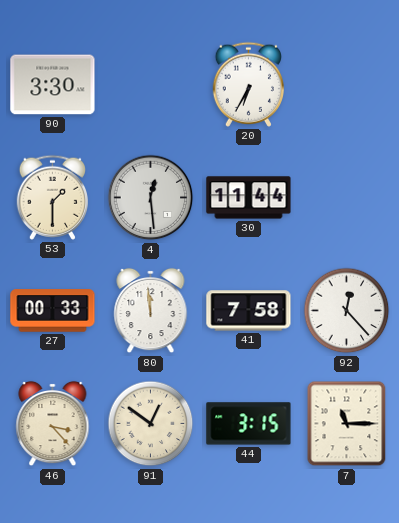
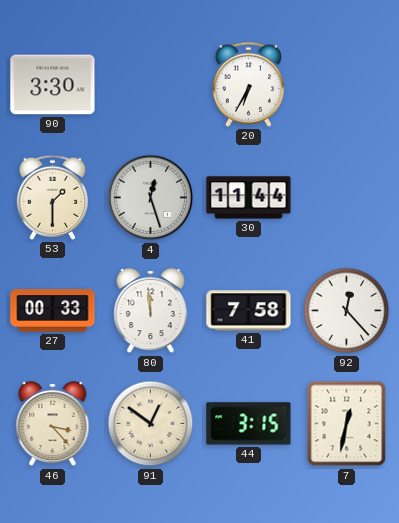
4: 12:29 -> 12:27
7: 11:15 -> 12:32
